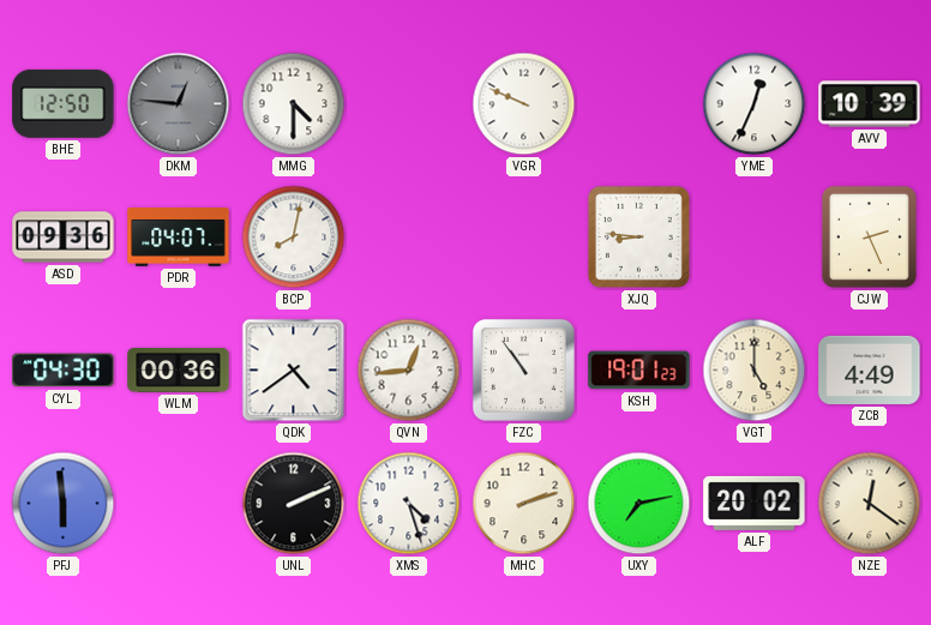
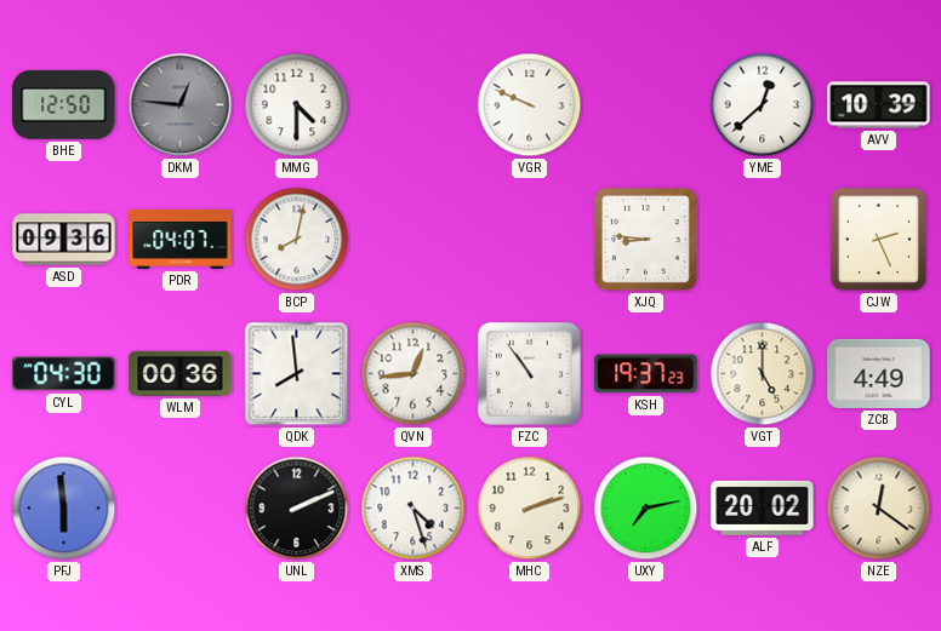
YME: 12:34 -> 12:38
QDK: 4:39 -> 7:59
KSH: 19:01 -> 19:37
